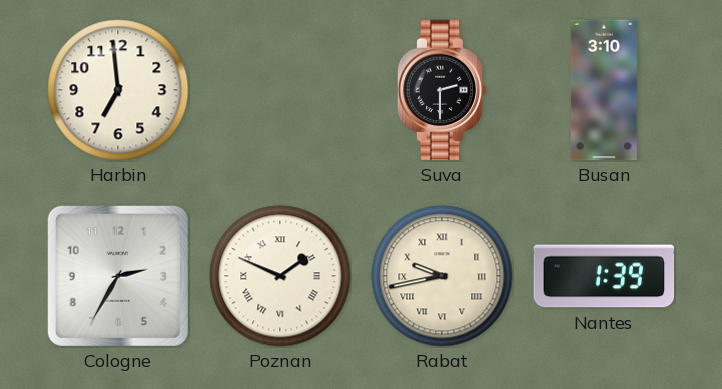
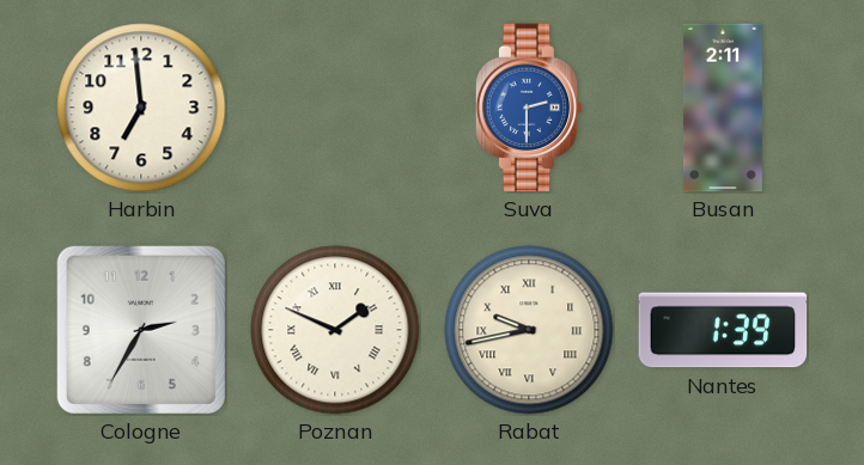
Suva dial: black -> blue
Busan: 3:10 -> 2:11
